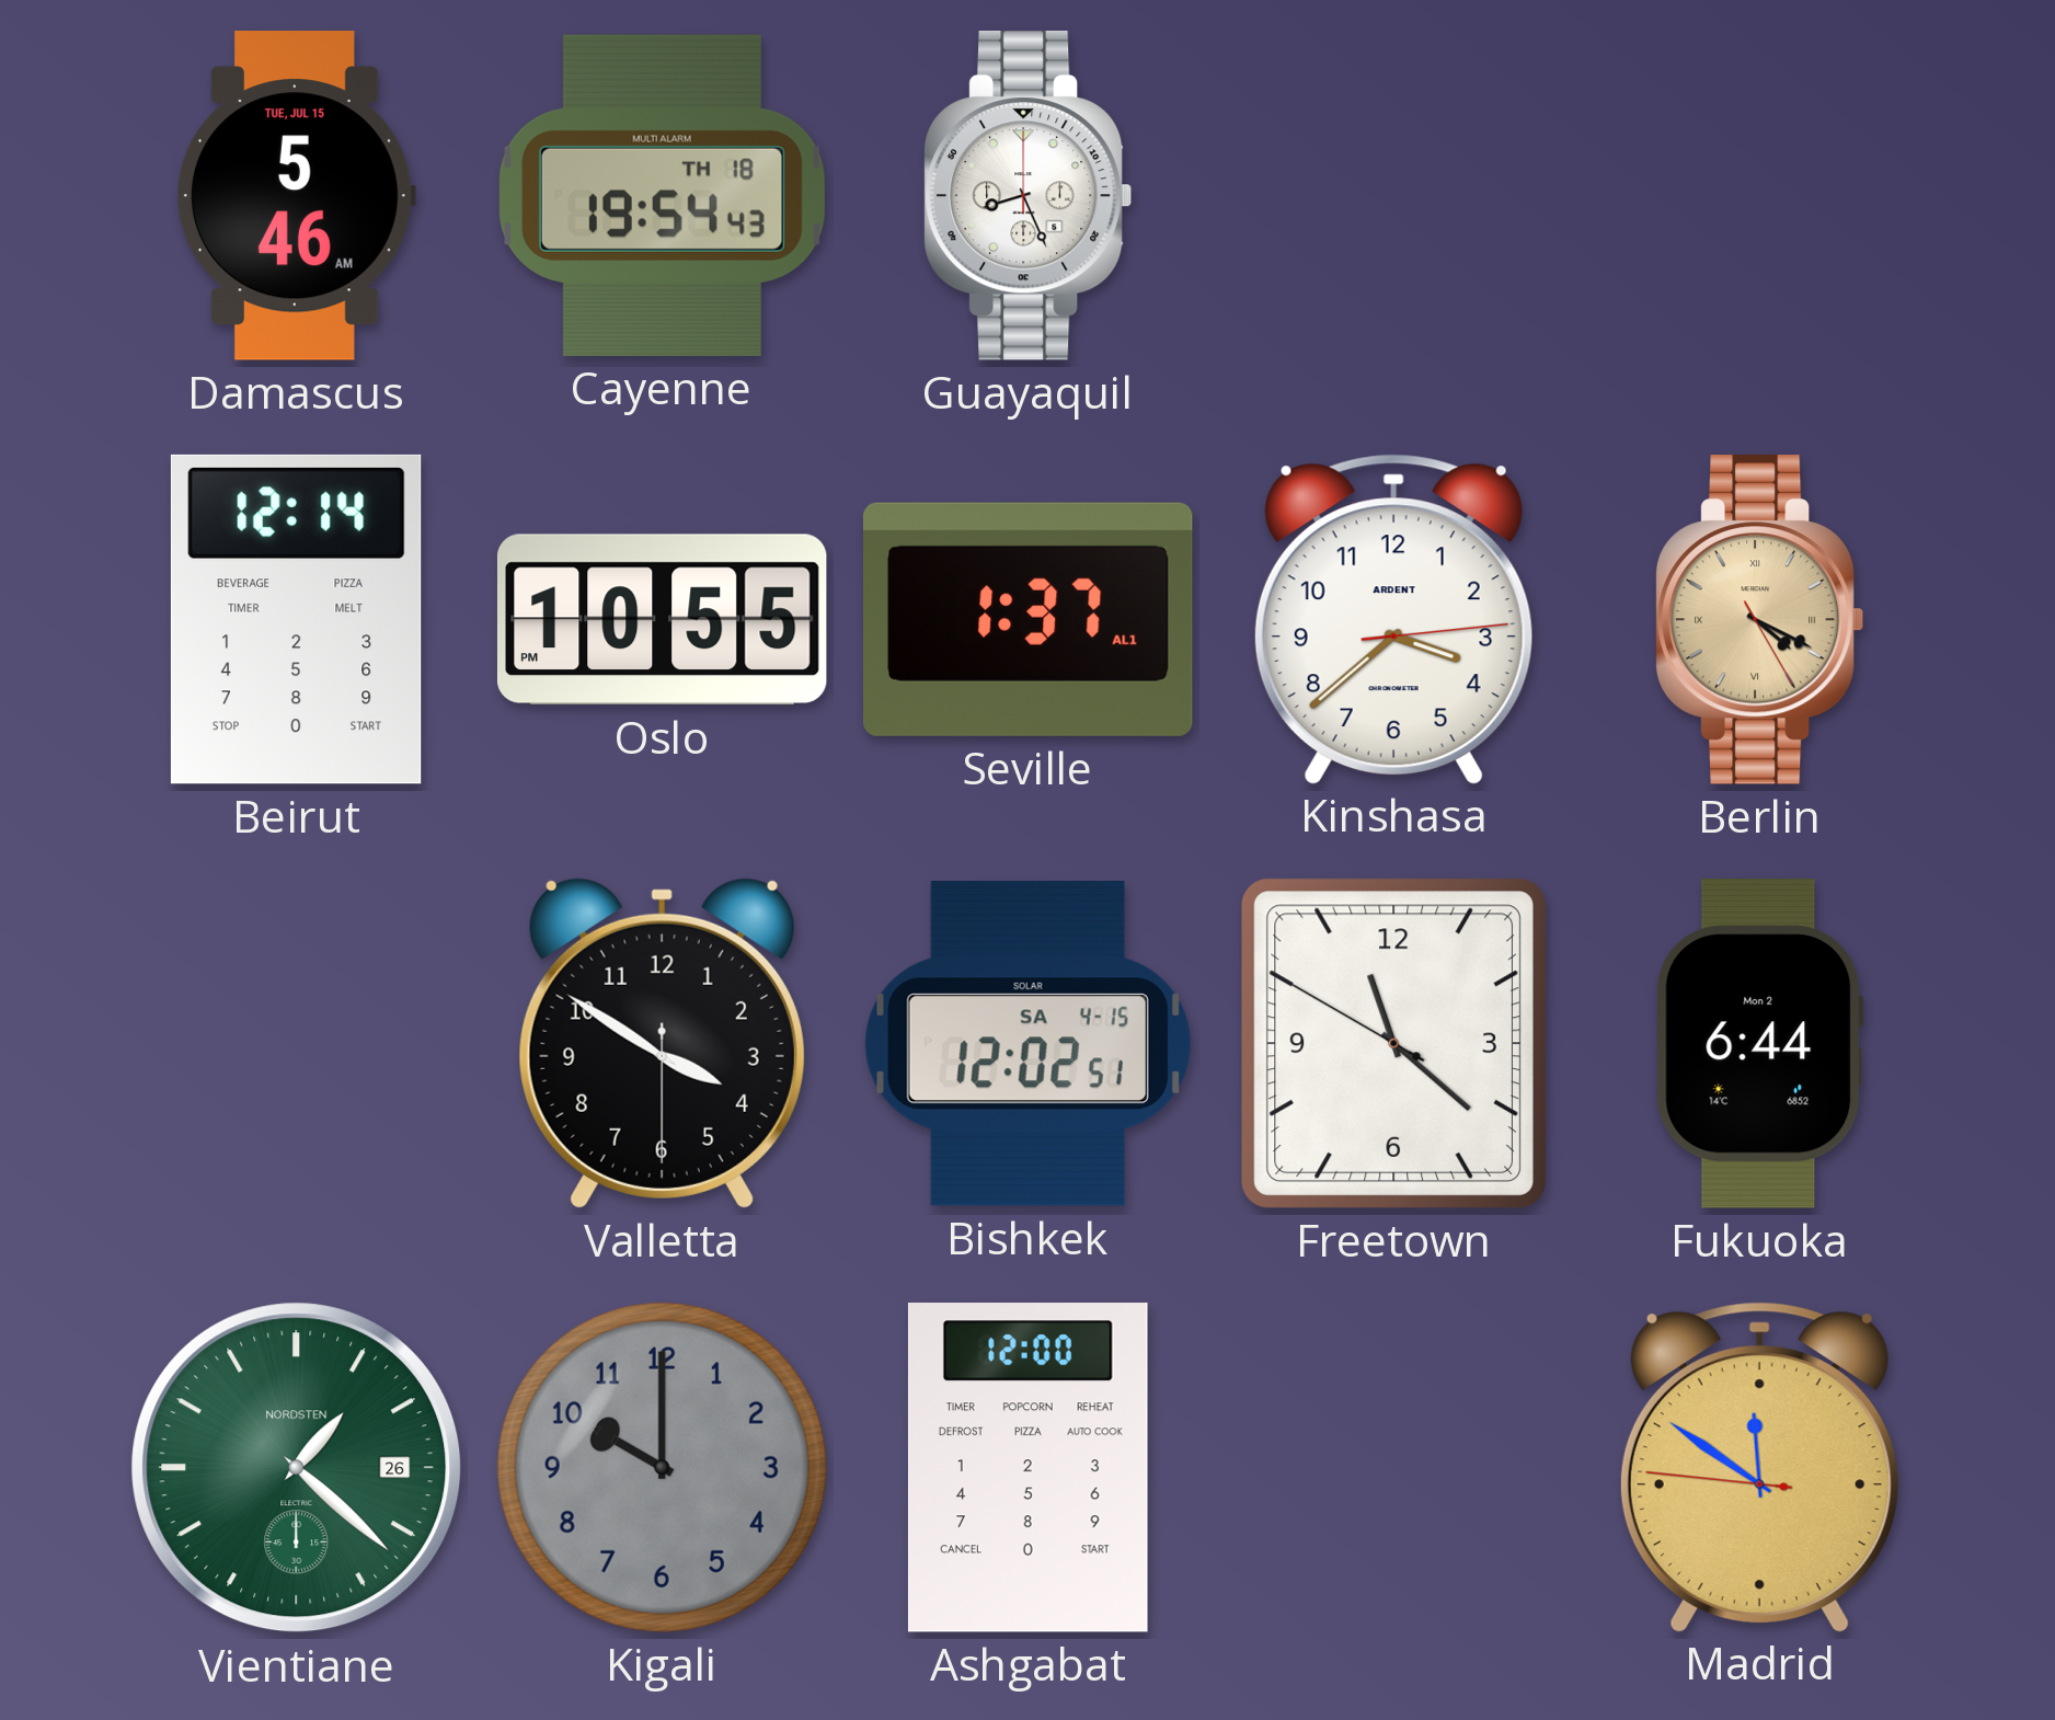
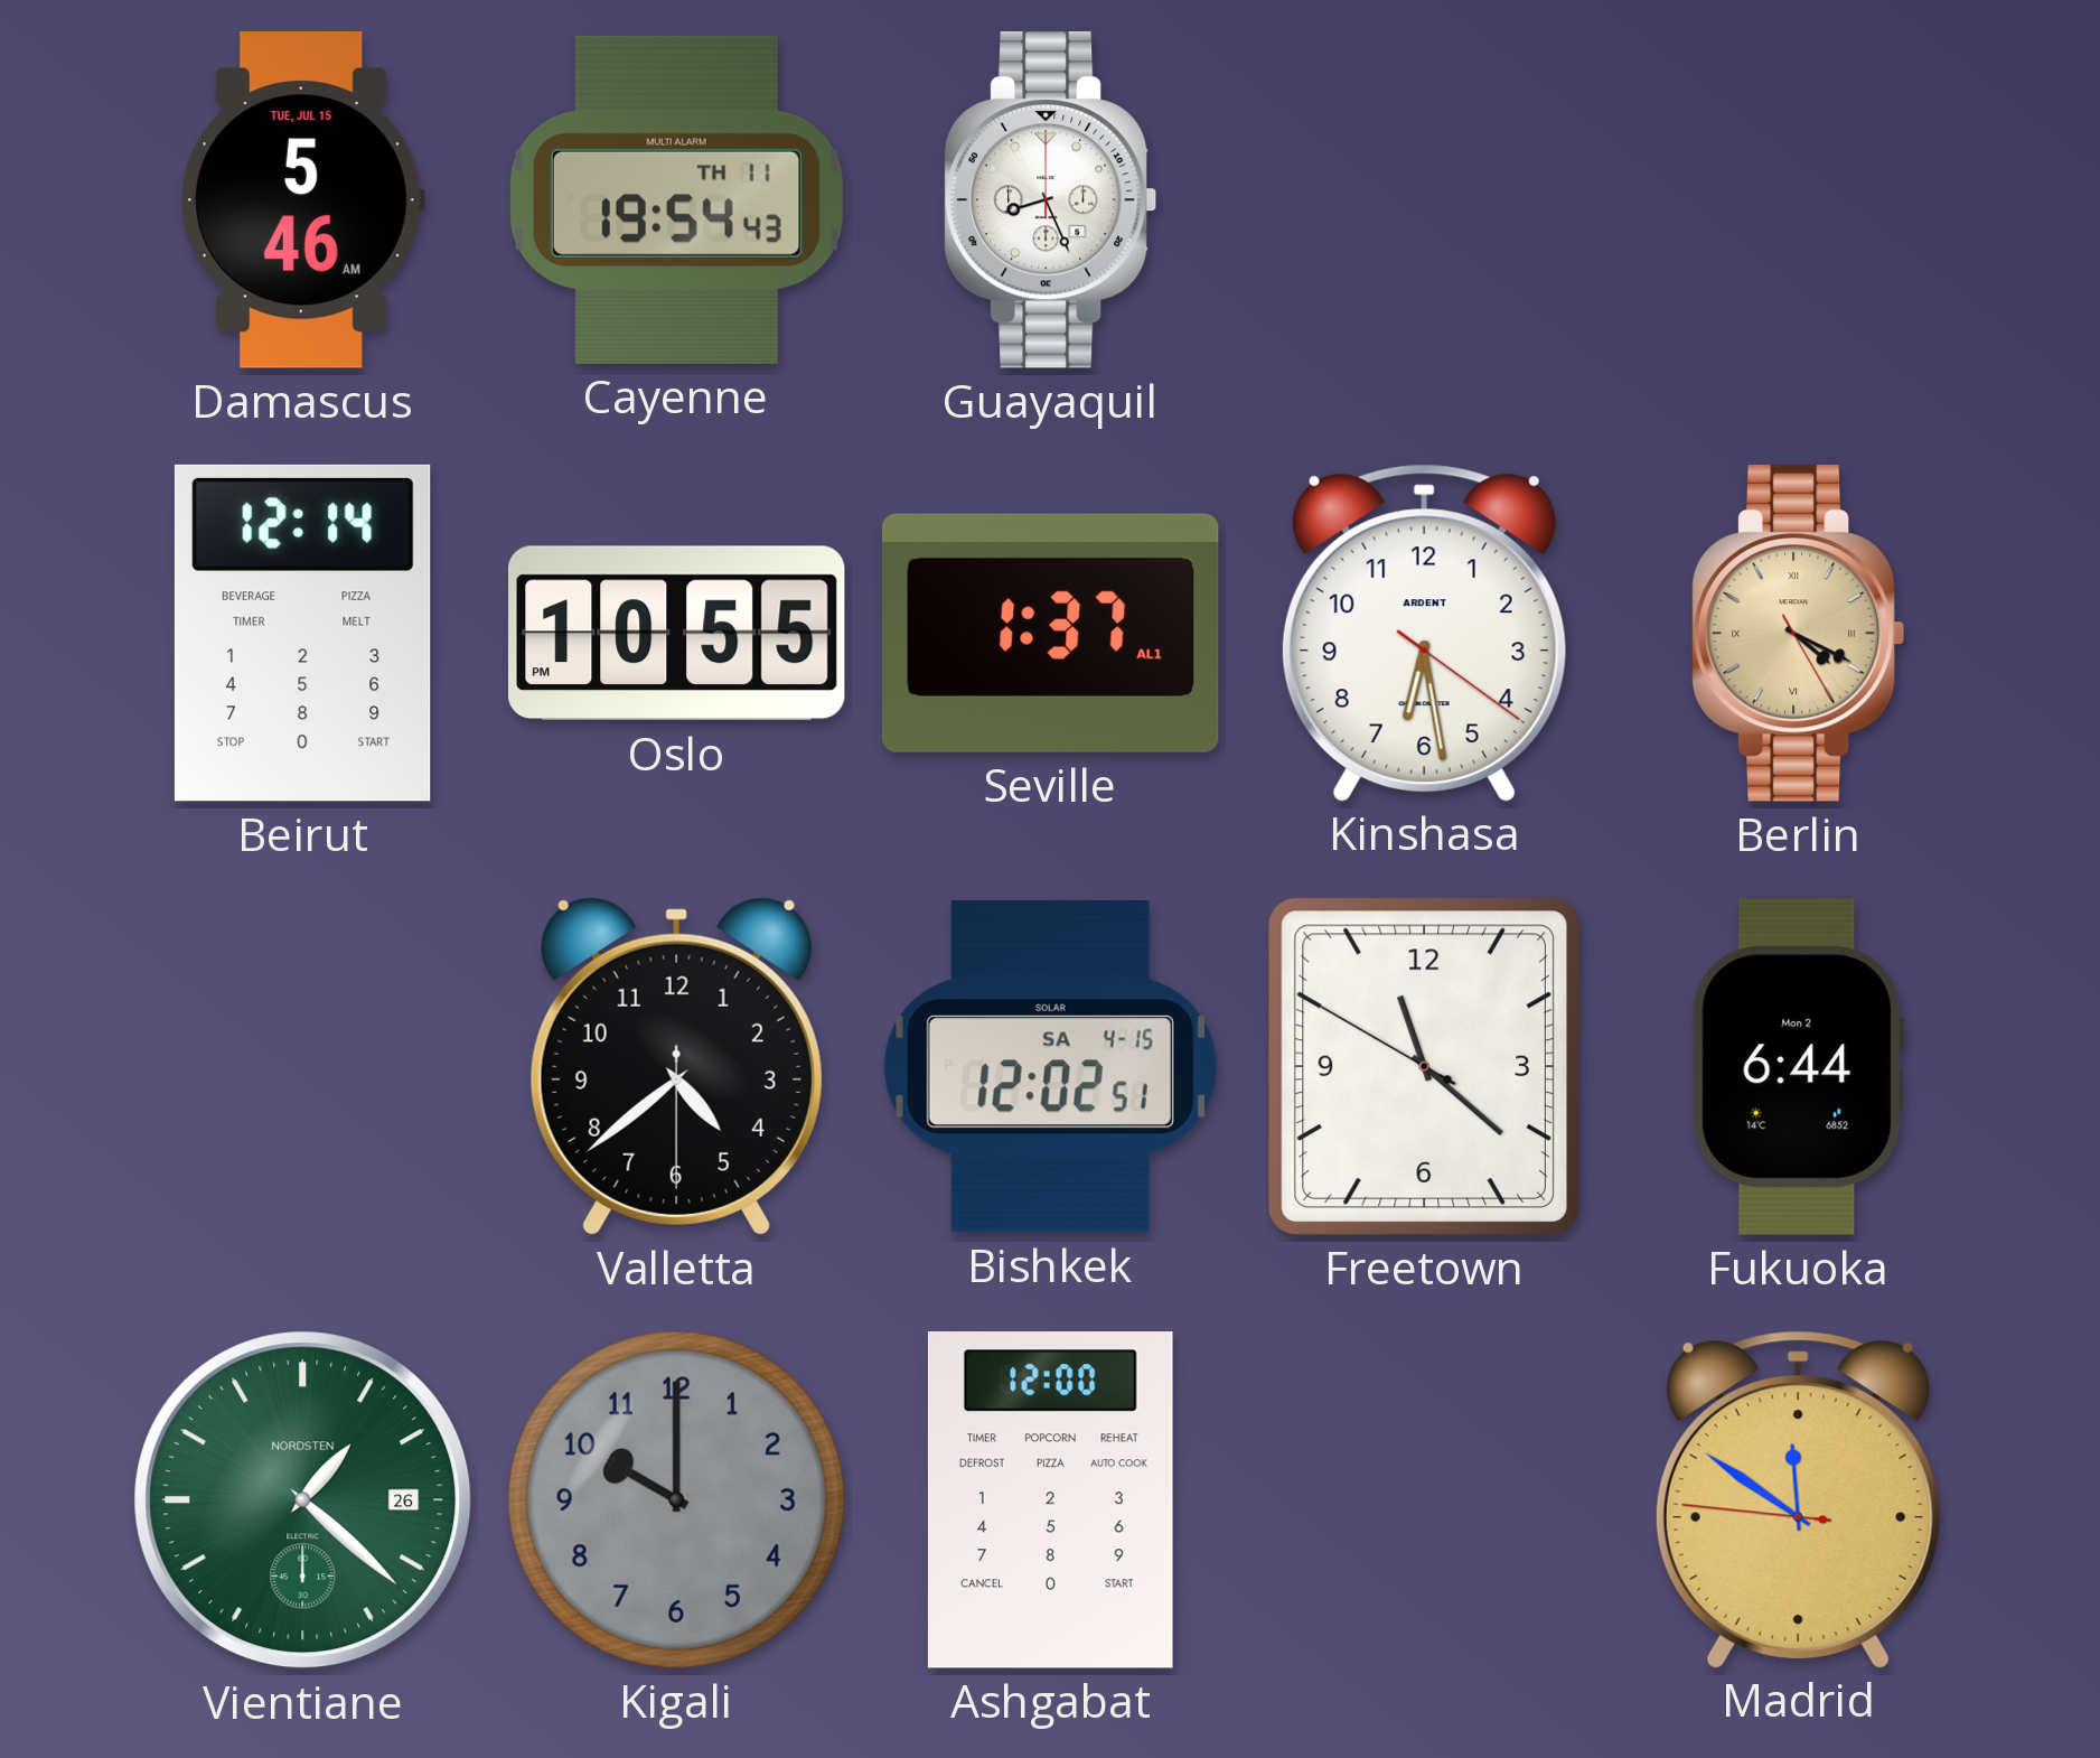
Cayenne date: TH 18 -> TH 11
Kinshasa: 3:38 -> 6:28
Valletta: 3:50 -> 4:38
